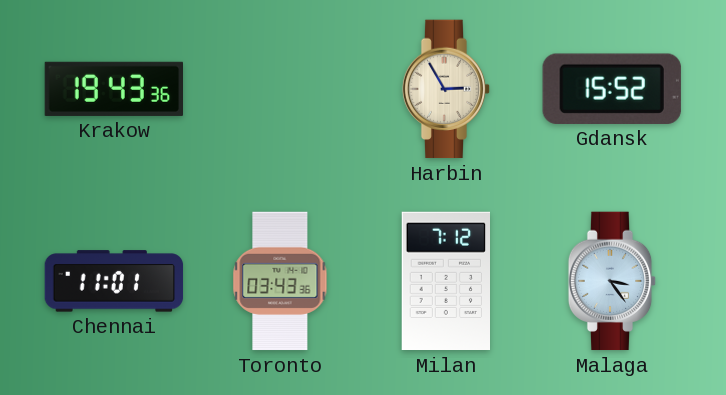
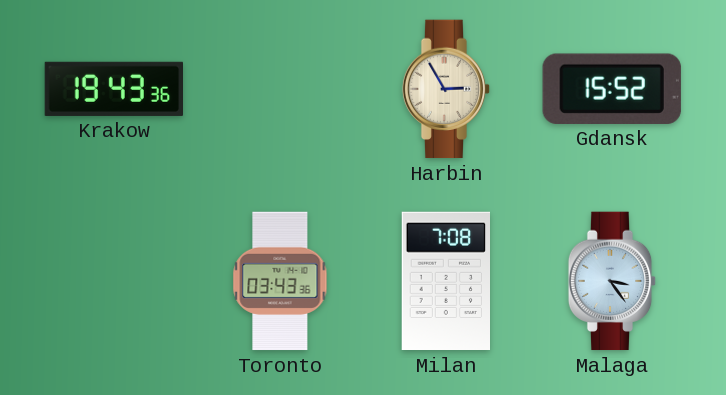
Chennai: 11:01 -> none
Milan: 7:12 -> 7:08
